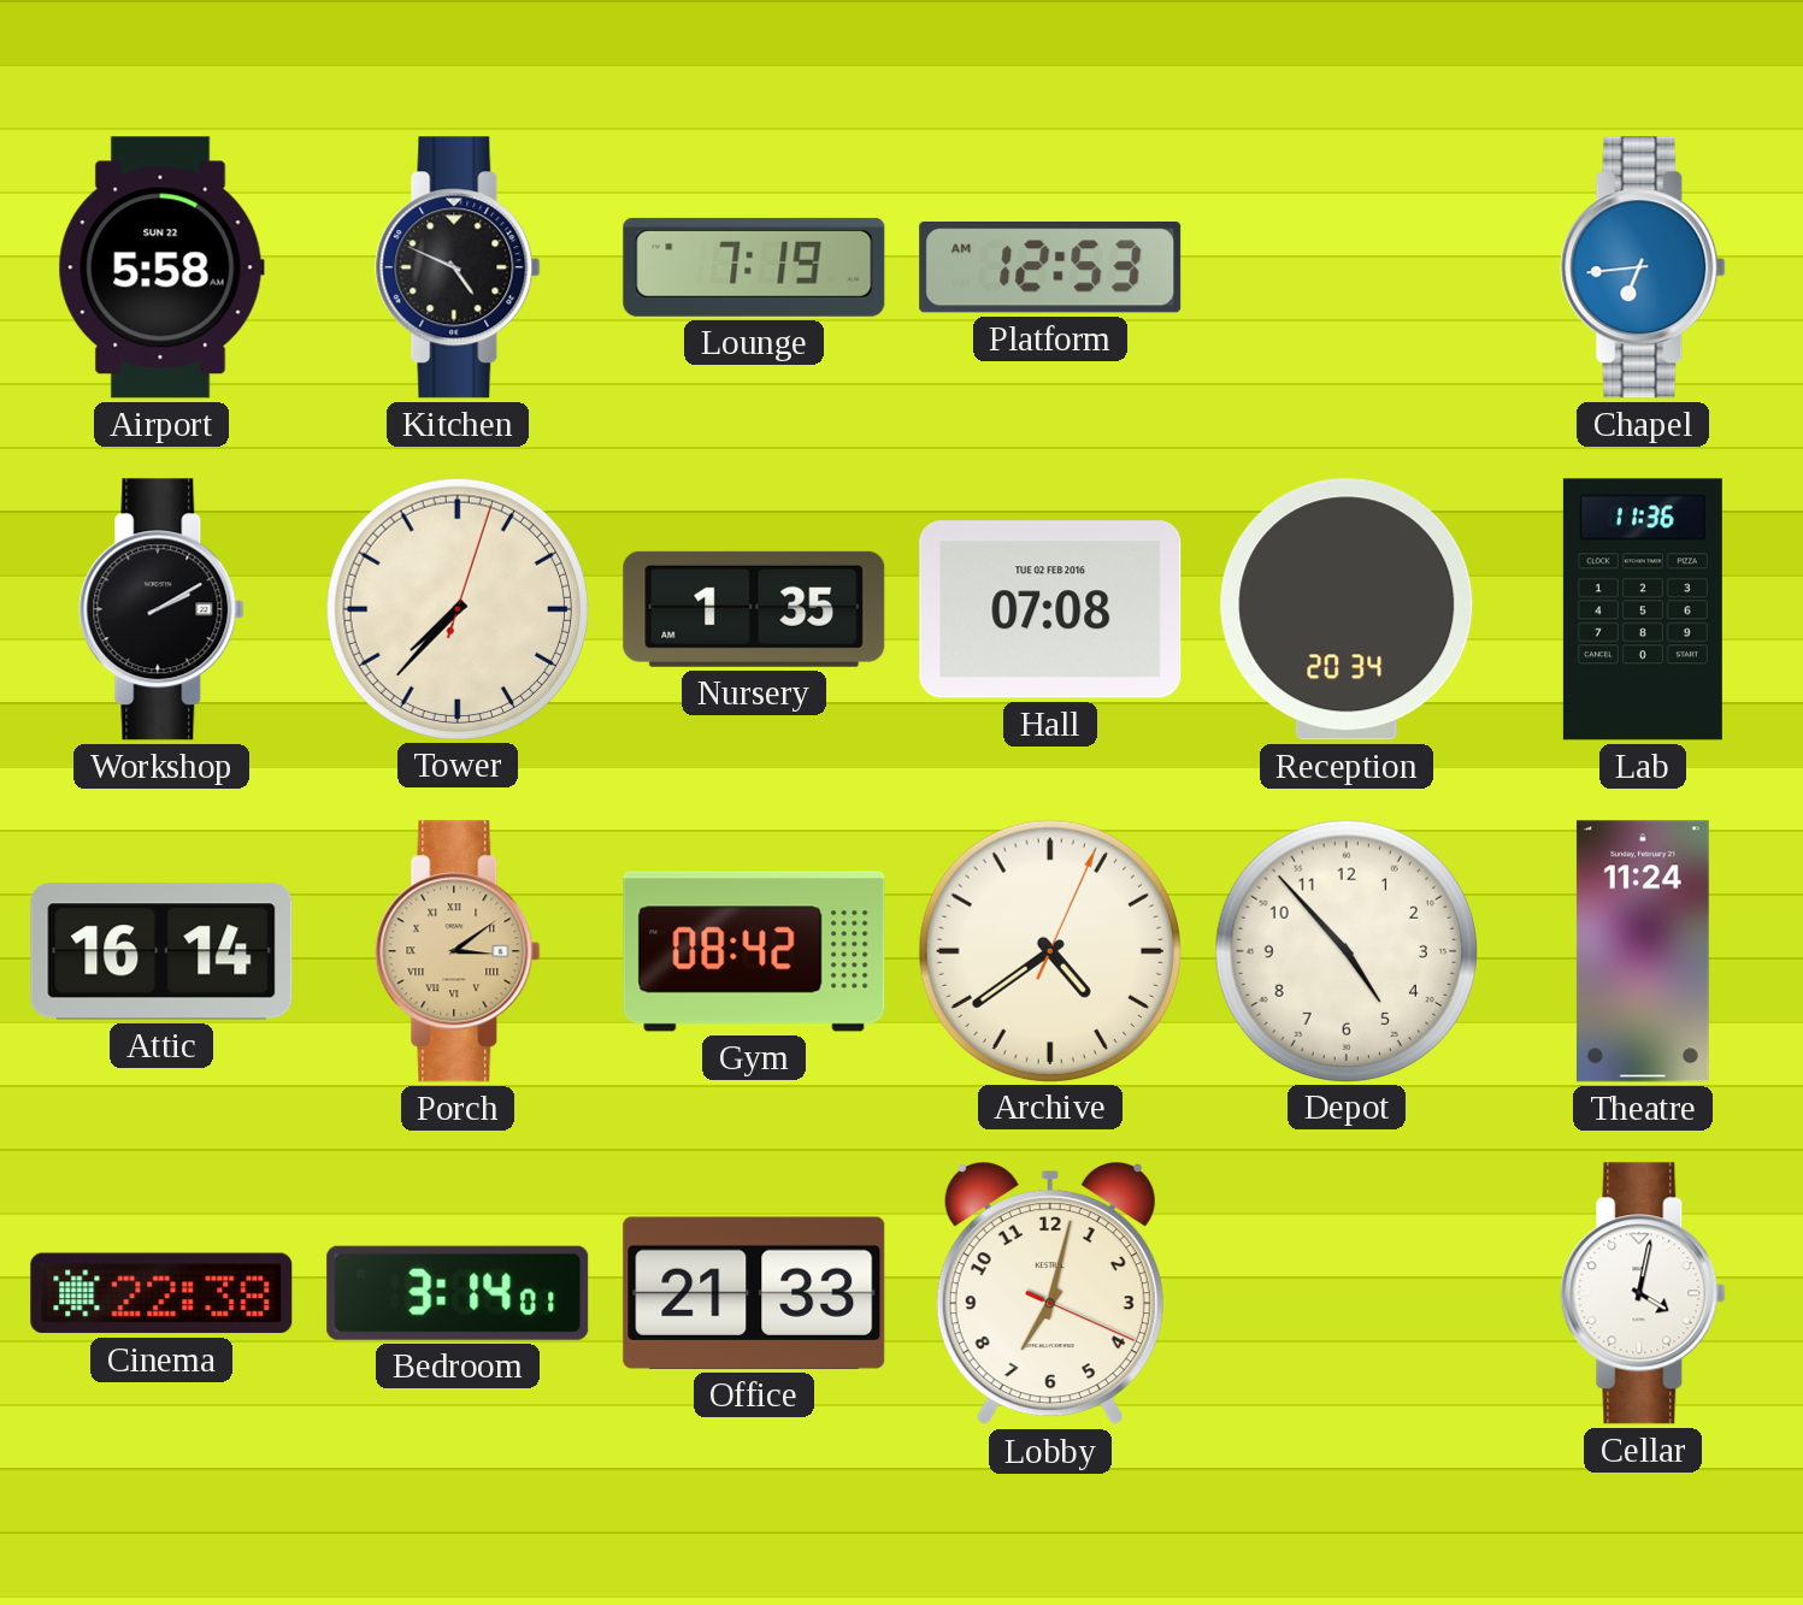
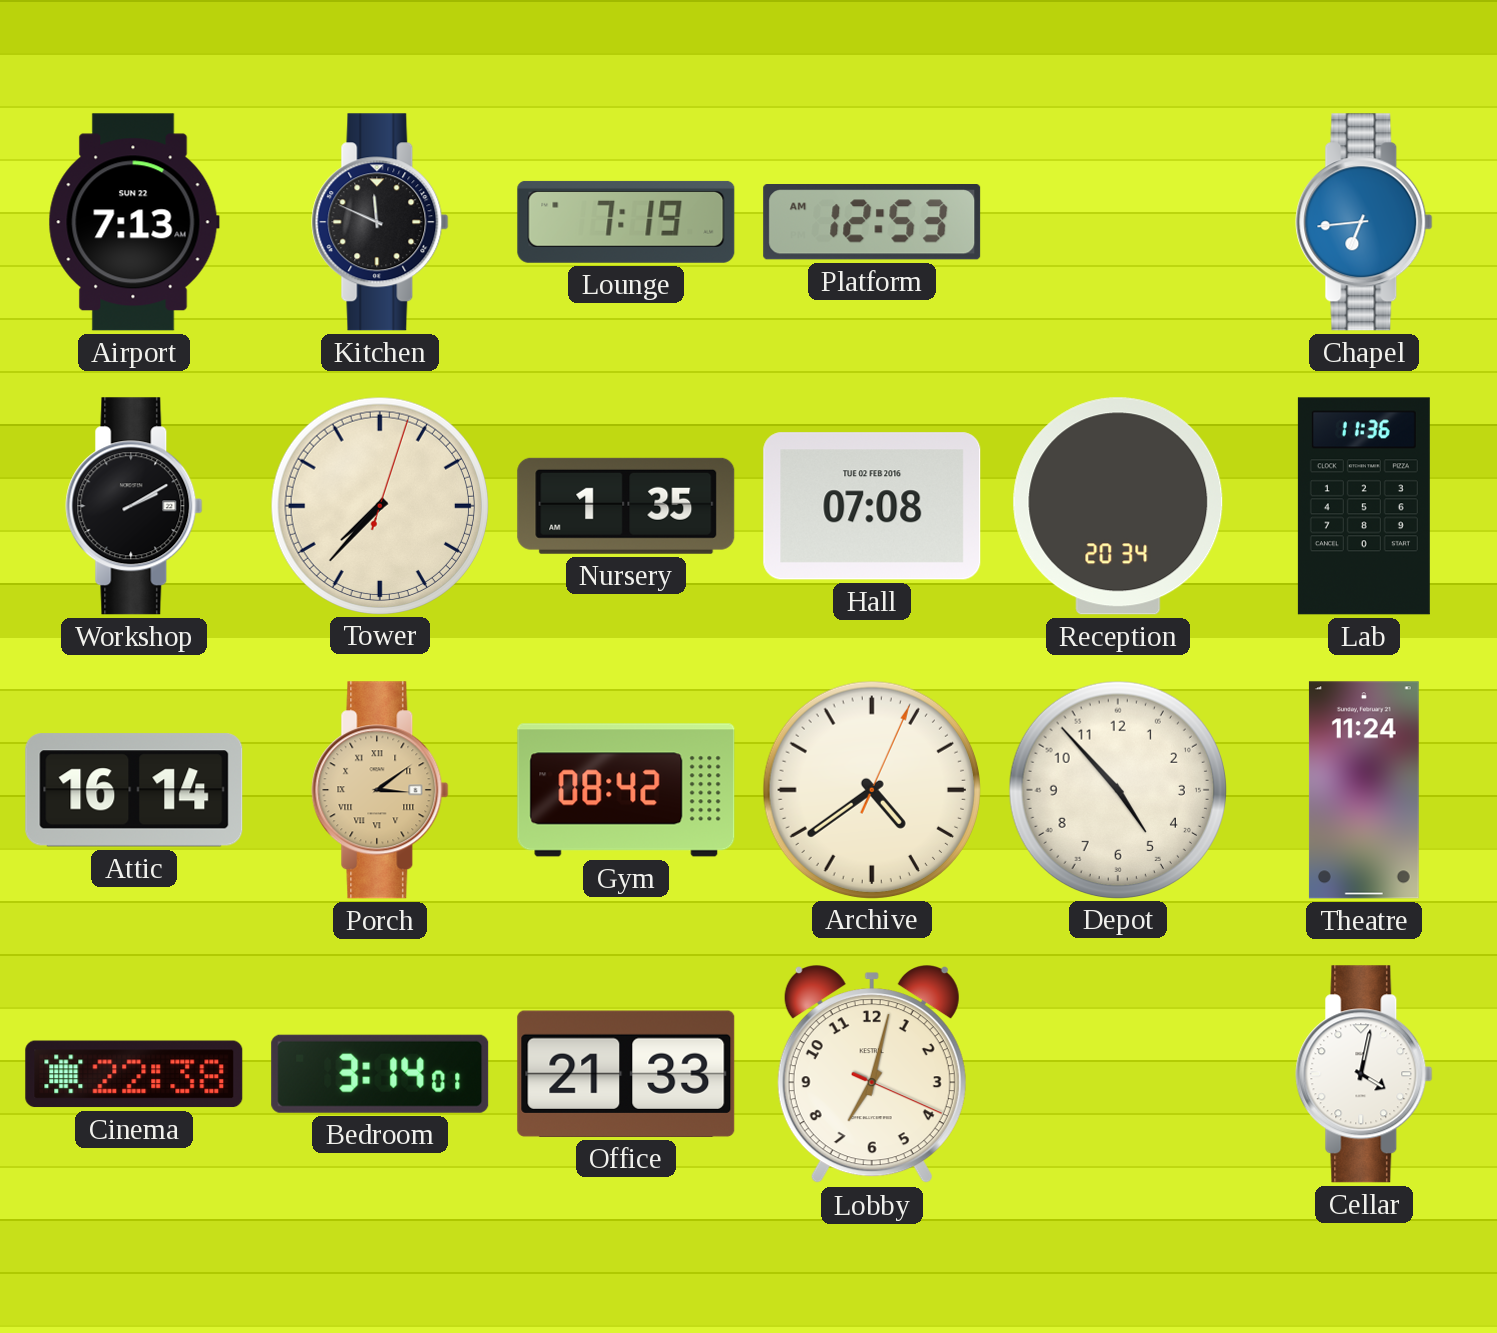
Airport: 5:58 -> 7:13
Kitchen: 4:49 -> 11:49
